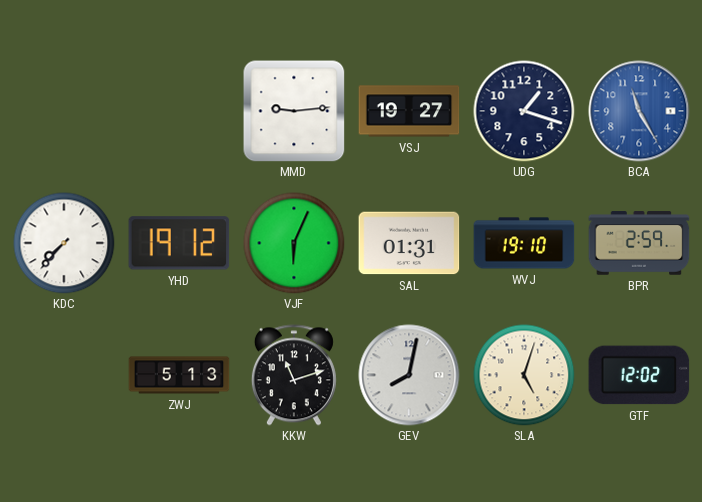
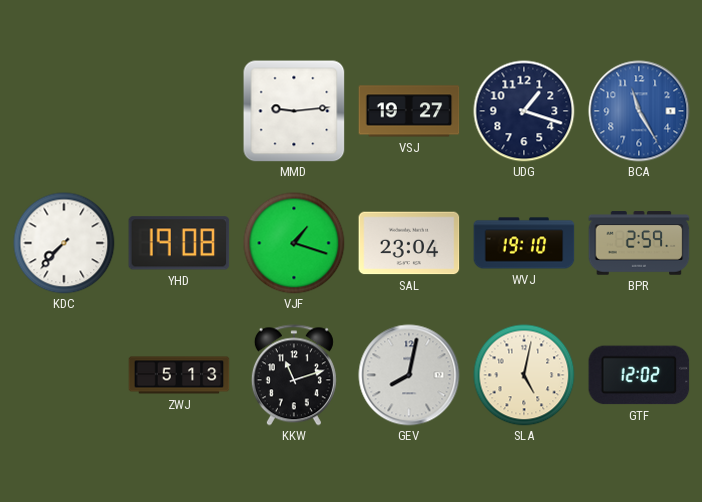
YHD: 19:12 -> 19:08
VJF: 6:04 -> 1:18
SAL: 01:31 -> 23:04
SLA: 5:03 -> 5:02
